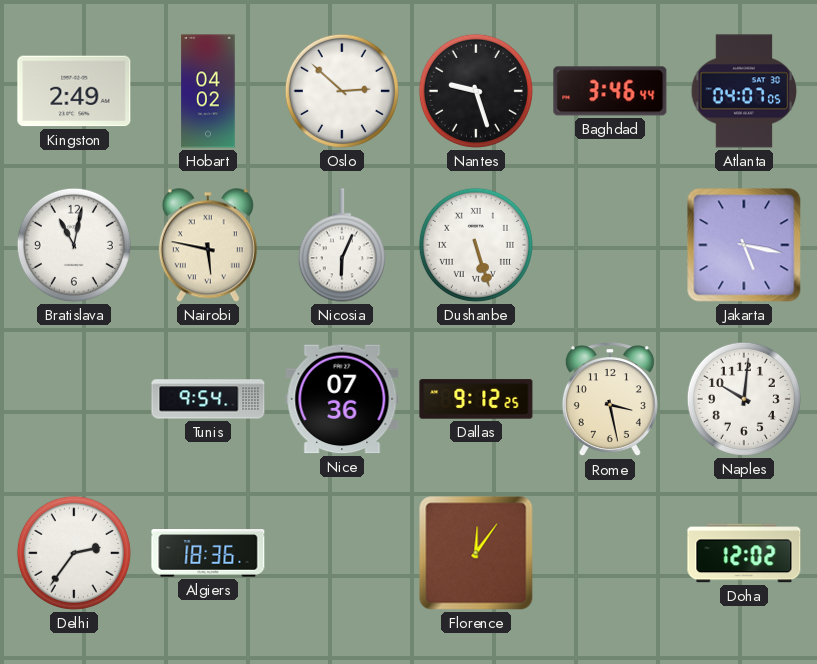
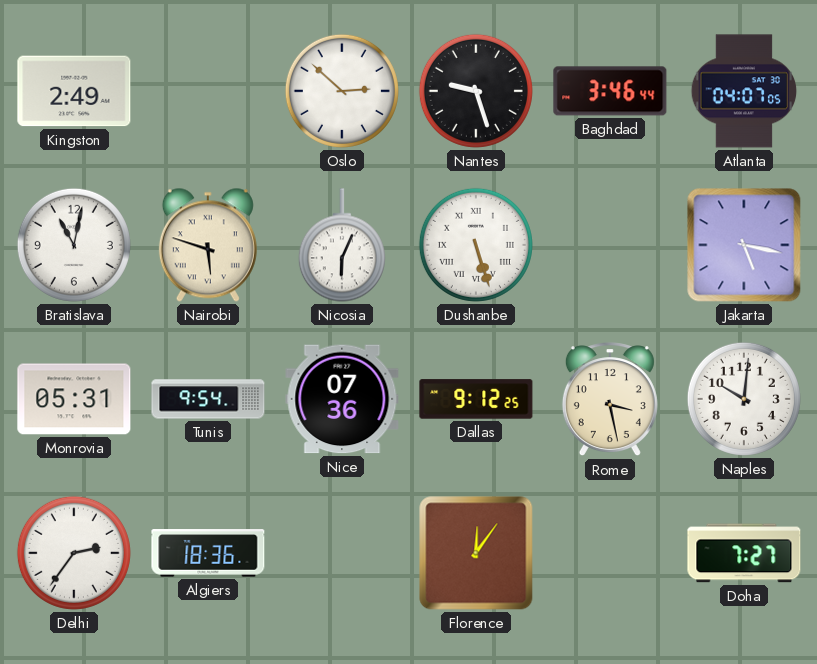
Hobart: 04:02 -> none
Nairobi: 5:47 -> 5:48
Monrovia: none -> 05:31
Doha: 12:02 -> 7:27
